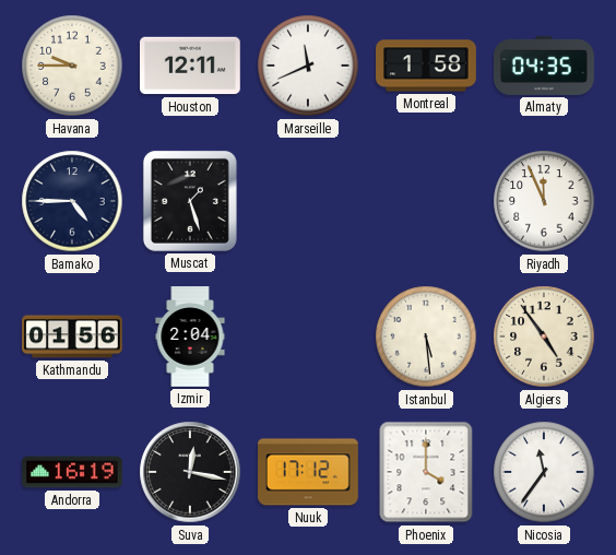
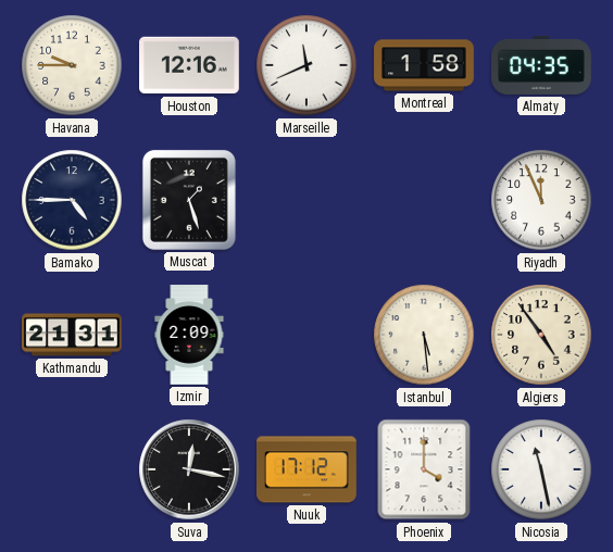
Houston: 12:11 -> 12:16
Kathmandu: 01:56 -> 21:31
Izmir: 2:04 -> 2:09
Andorra: 16:19 -> none
Nicosia: 11:36 -> 11:28
